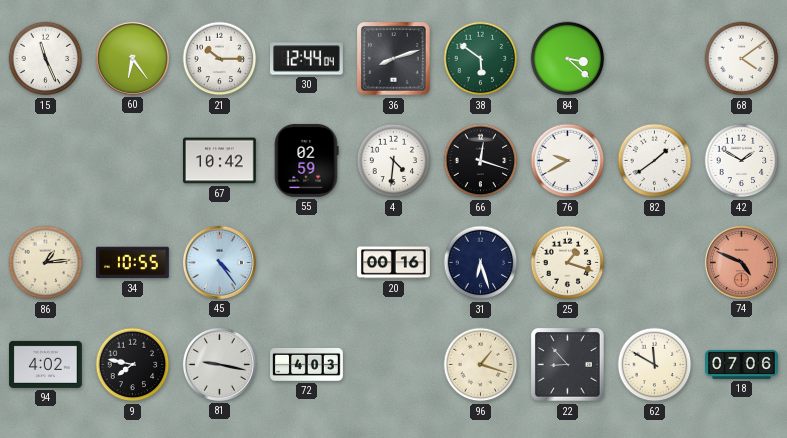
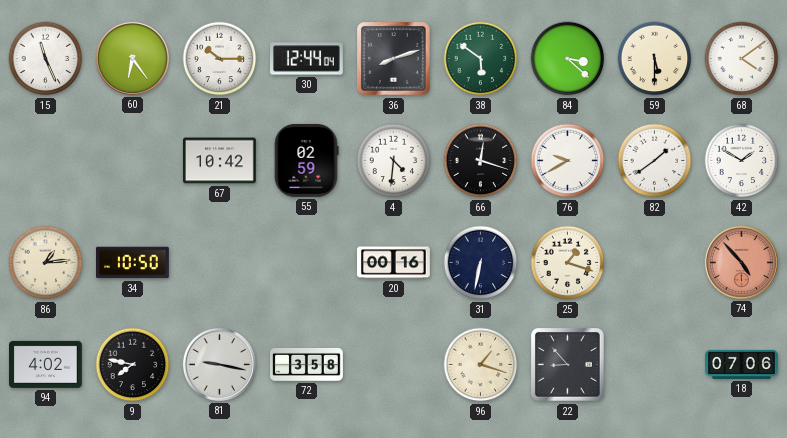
59: none -> 5:30
34: 10:55 -> 10:50
45: 4:24 -> none
31: 6:27 -> 6:32
74: 4:49 -> 4:53
72: 4:03 -> 3:58
62: 11:50 -> none
